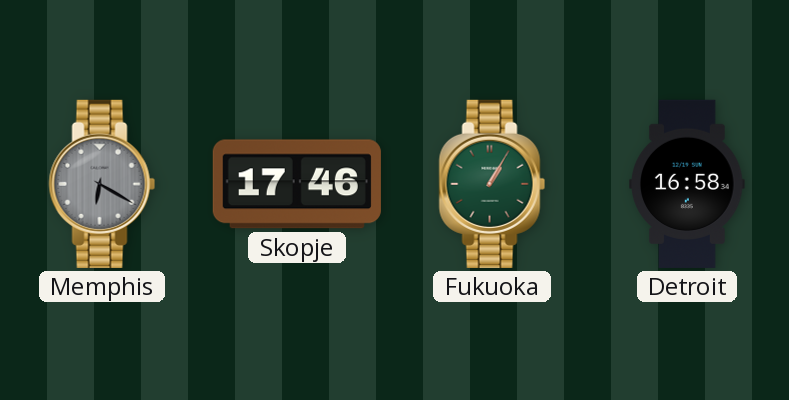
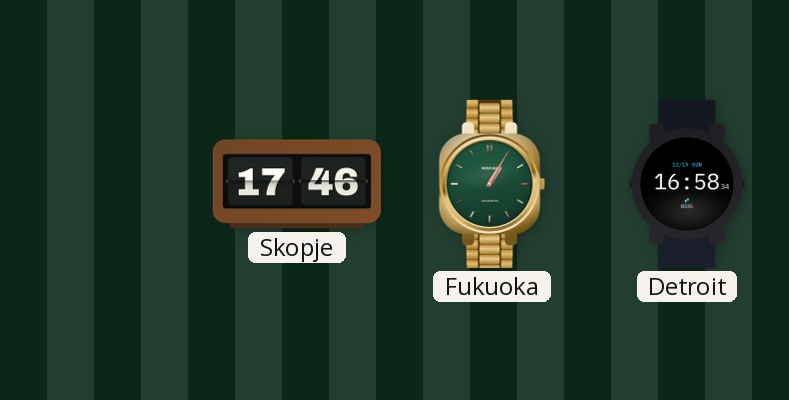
Memphis: 6:20 -> none
